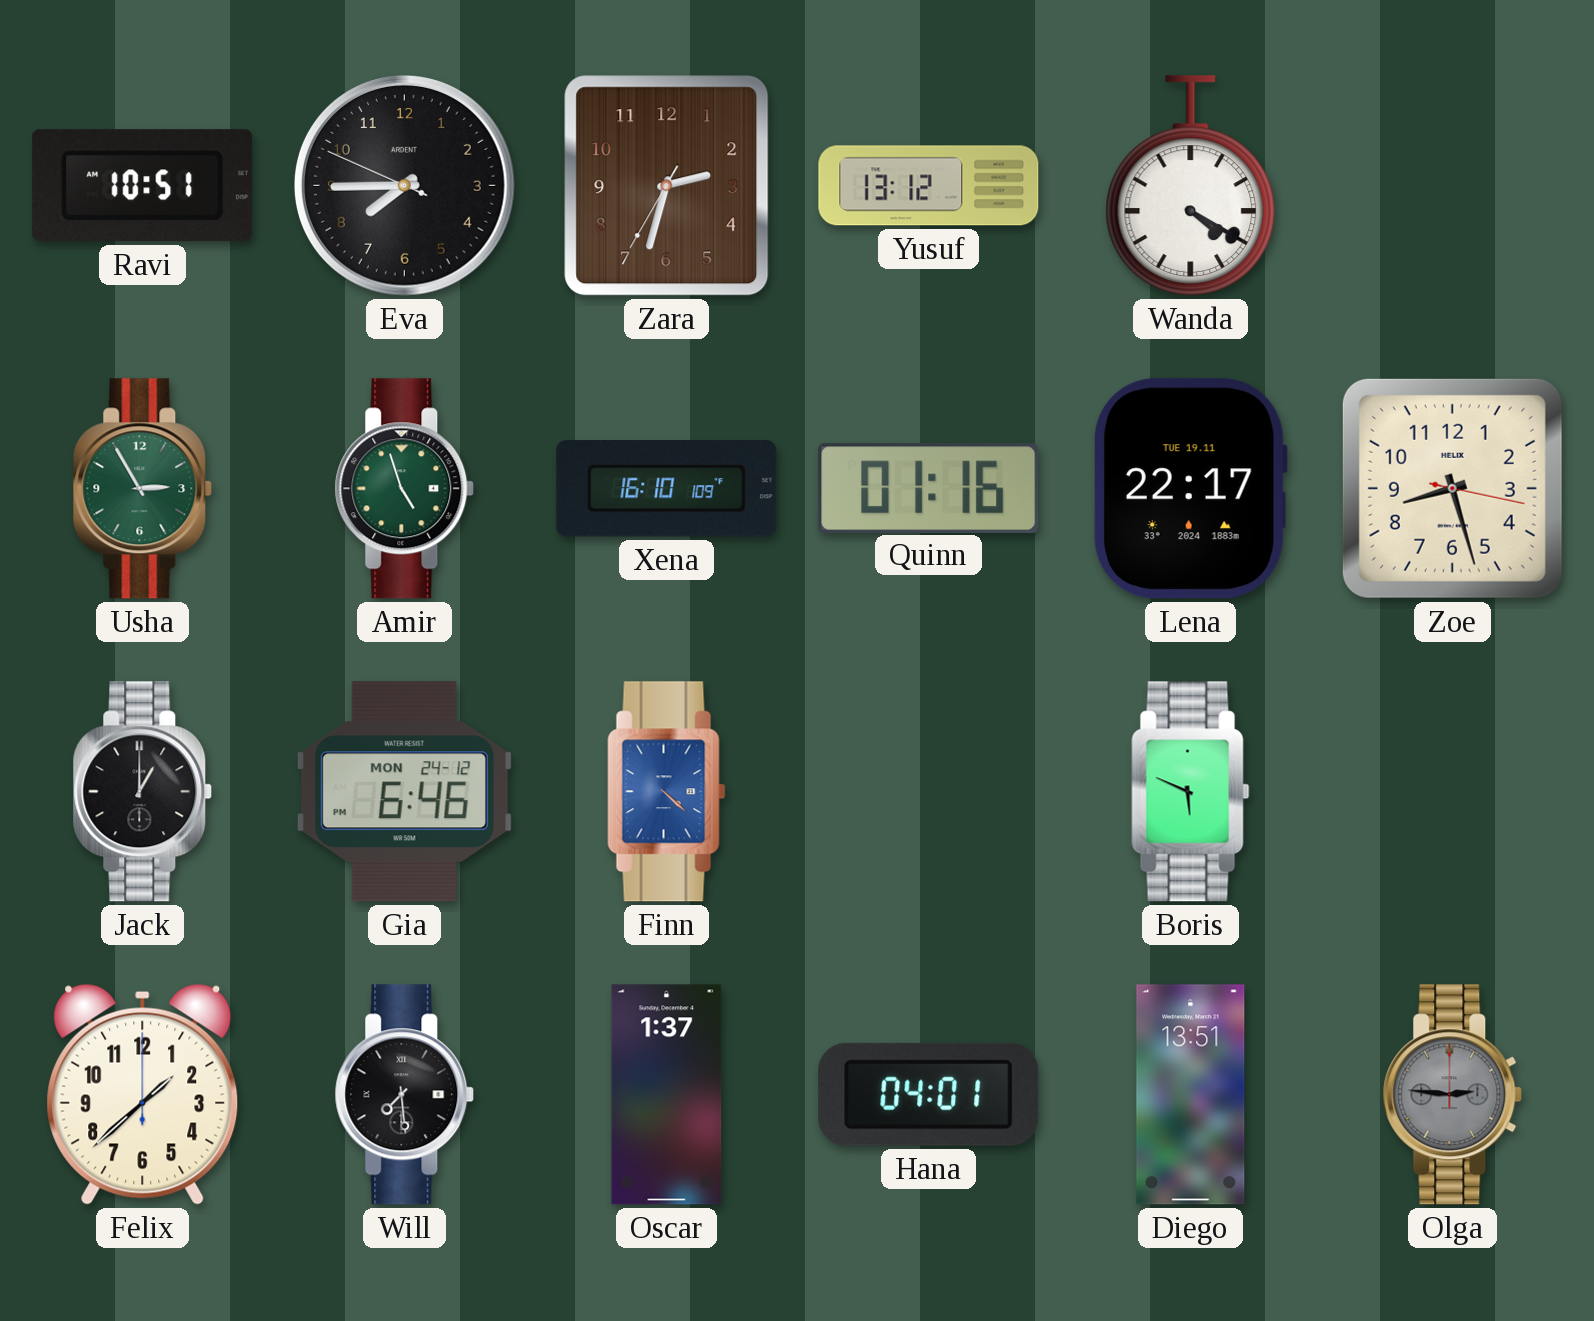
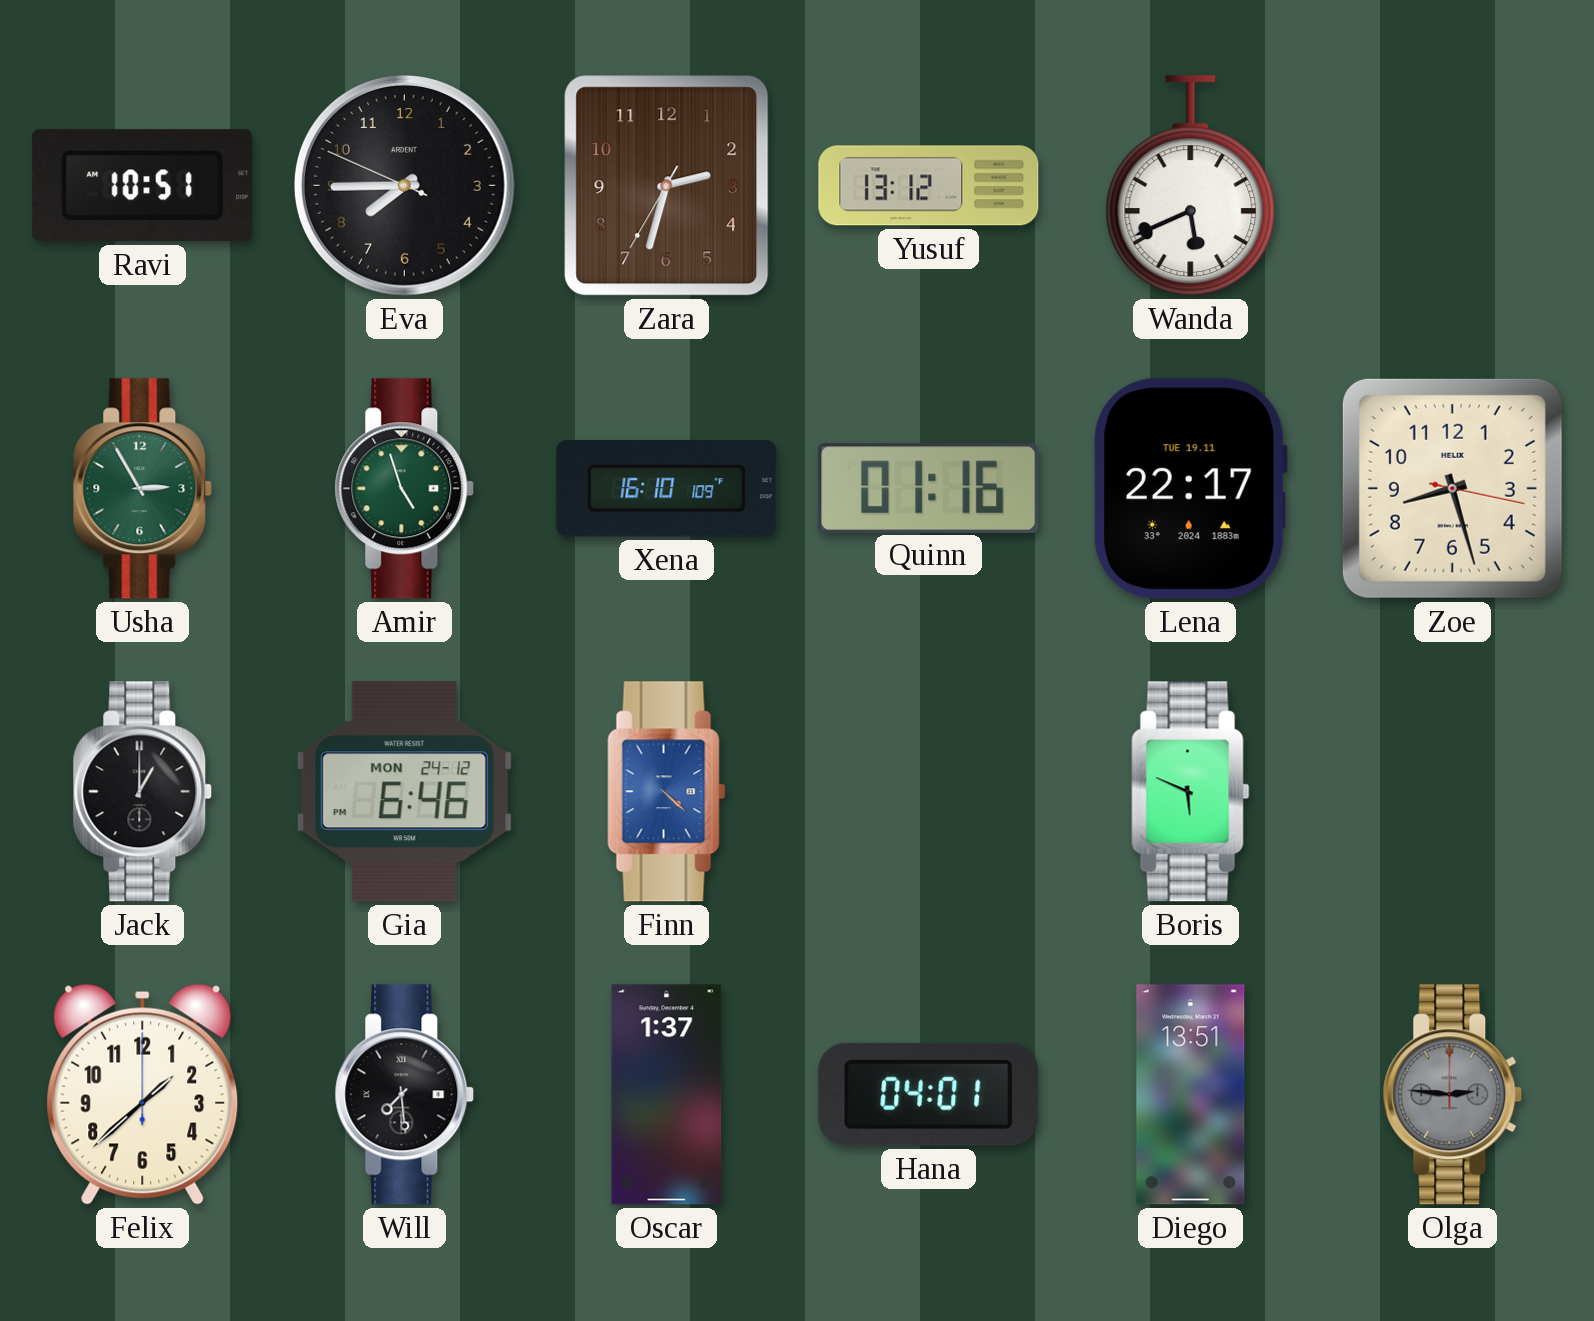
Wanda: 4:20 -> 5:41
